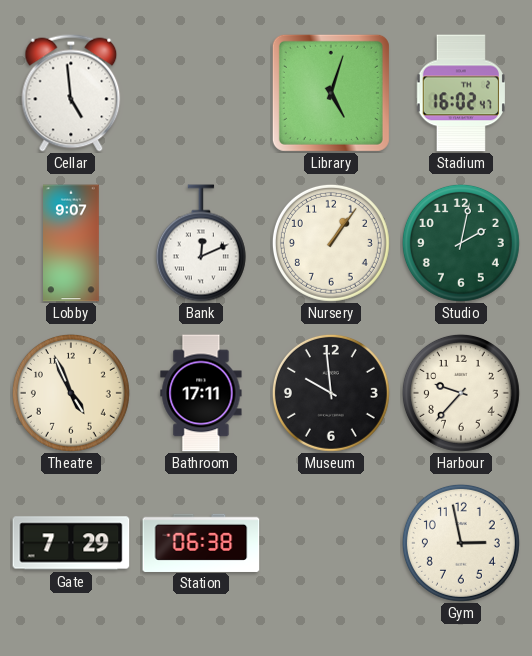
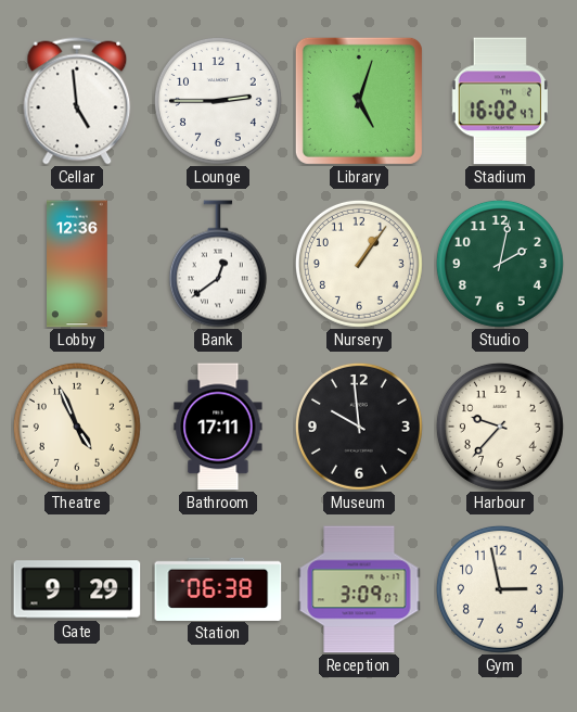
Lounge: none -> 2:45
Lobby: 9:07 -> 12:36
Bank: 12:11 -> 12:39
Gate: 7:29 -> 9:29
Reception: none -> 3:09
